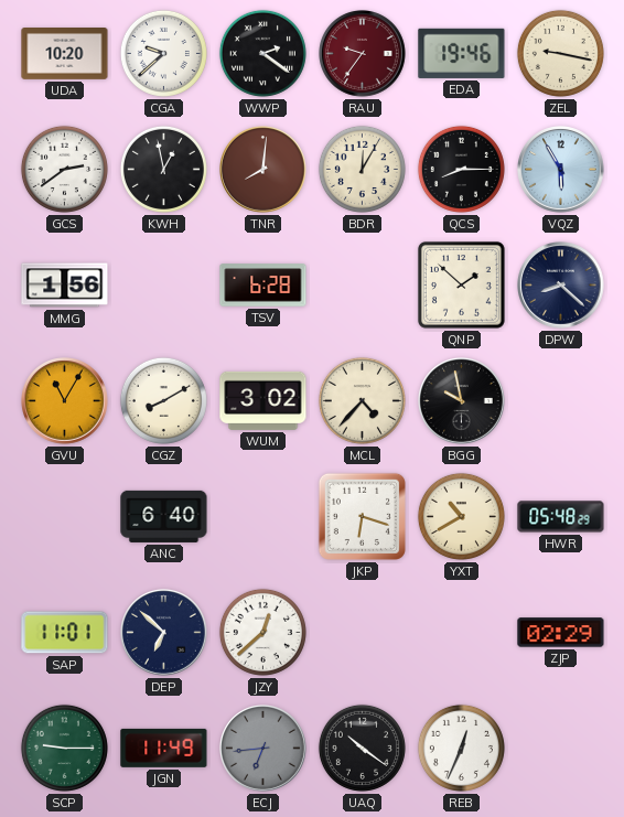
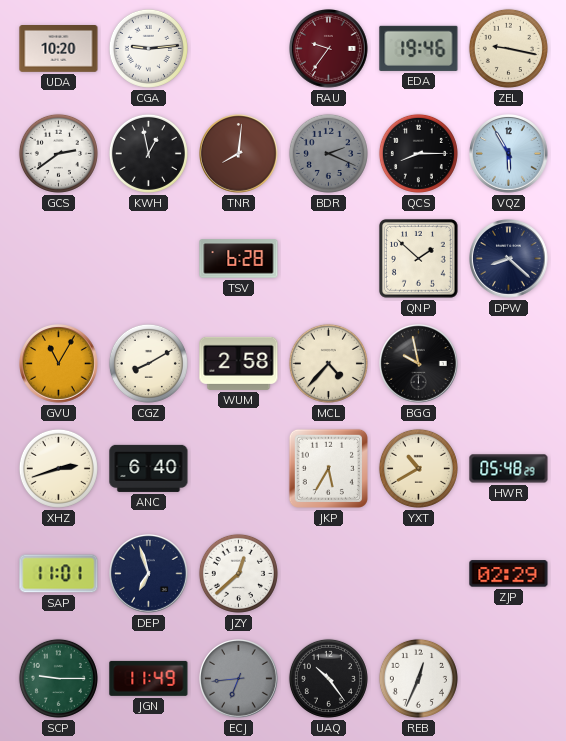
CGA: 9:38 -> 9:14
WWP: 2:21 -> none
BDR: 12:05 -> 2:19
BDR dial: cream -> grey
MMG: 1:56 -> none
WUM: 3:02 -> 2:58
XHZ: none -> 2:42
JKP: 6:18 -> 5:35
DEP: 6:52 -> 6:57
UAQ: 10:21 -> 10:24
